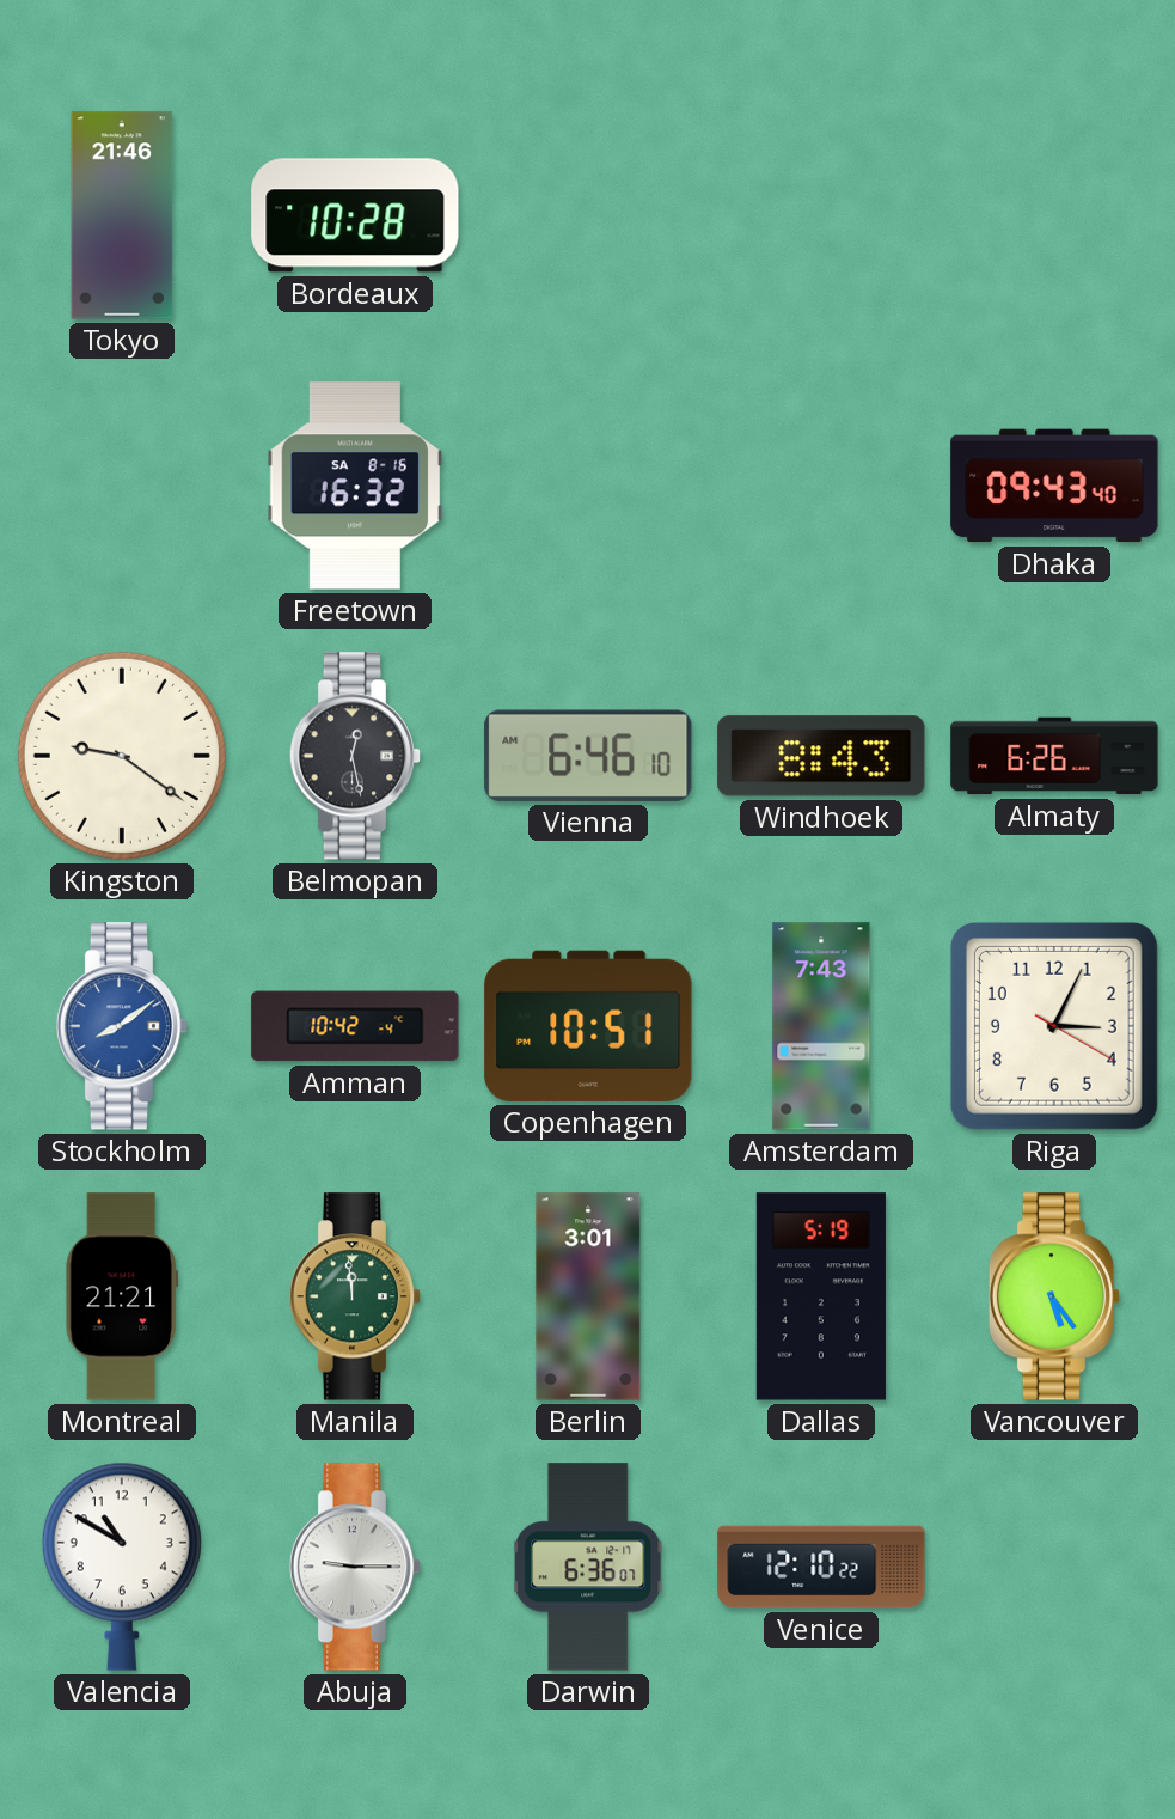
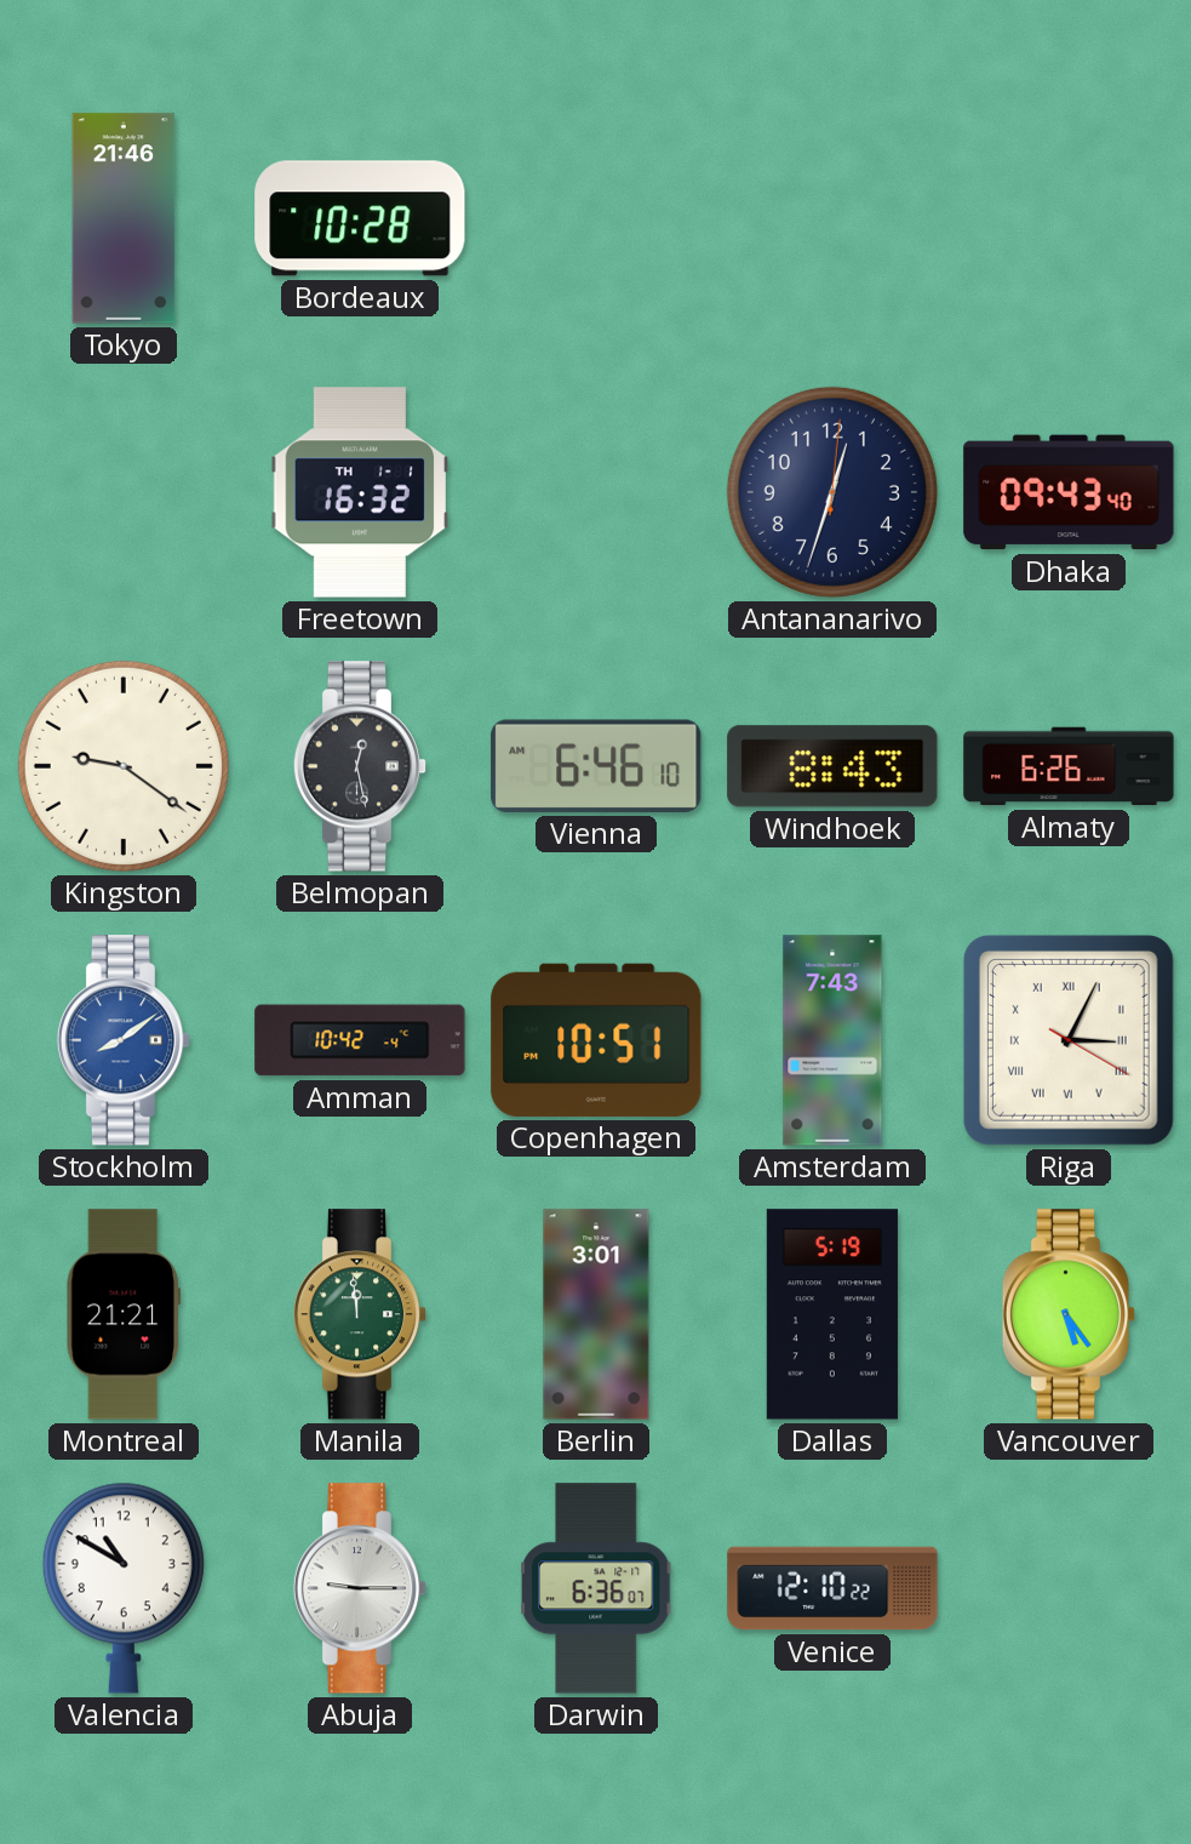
Freetown date: SA 8-16 -> TH 1-1
Antananarivo: none -> 12:33
Riga numerals: Arabic -> Roman
